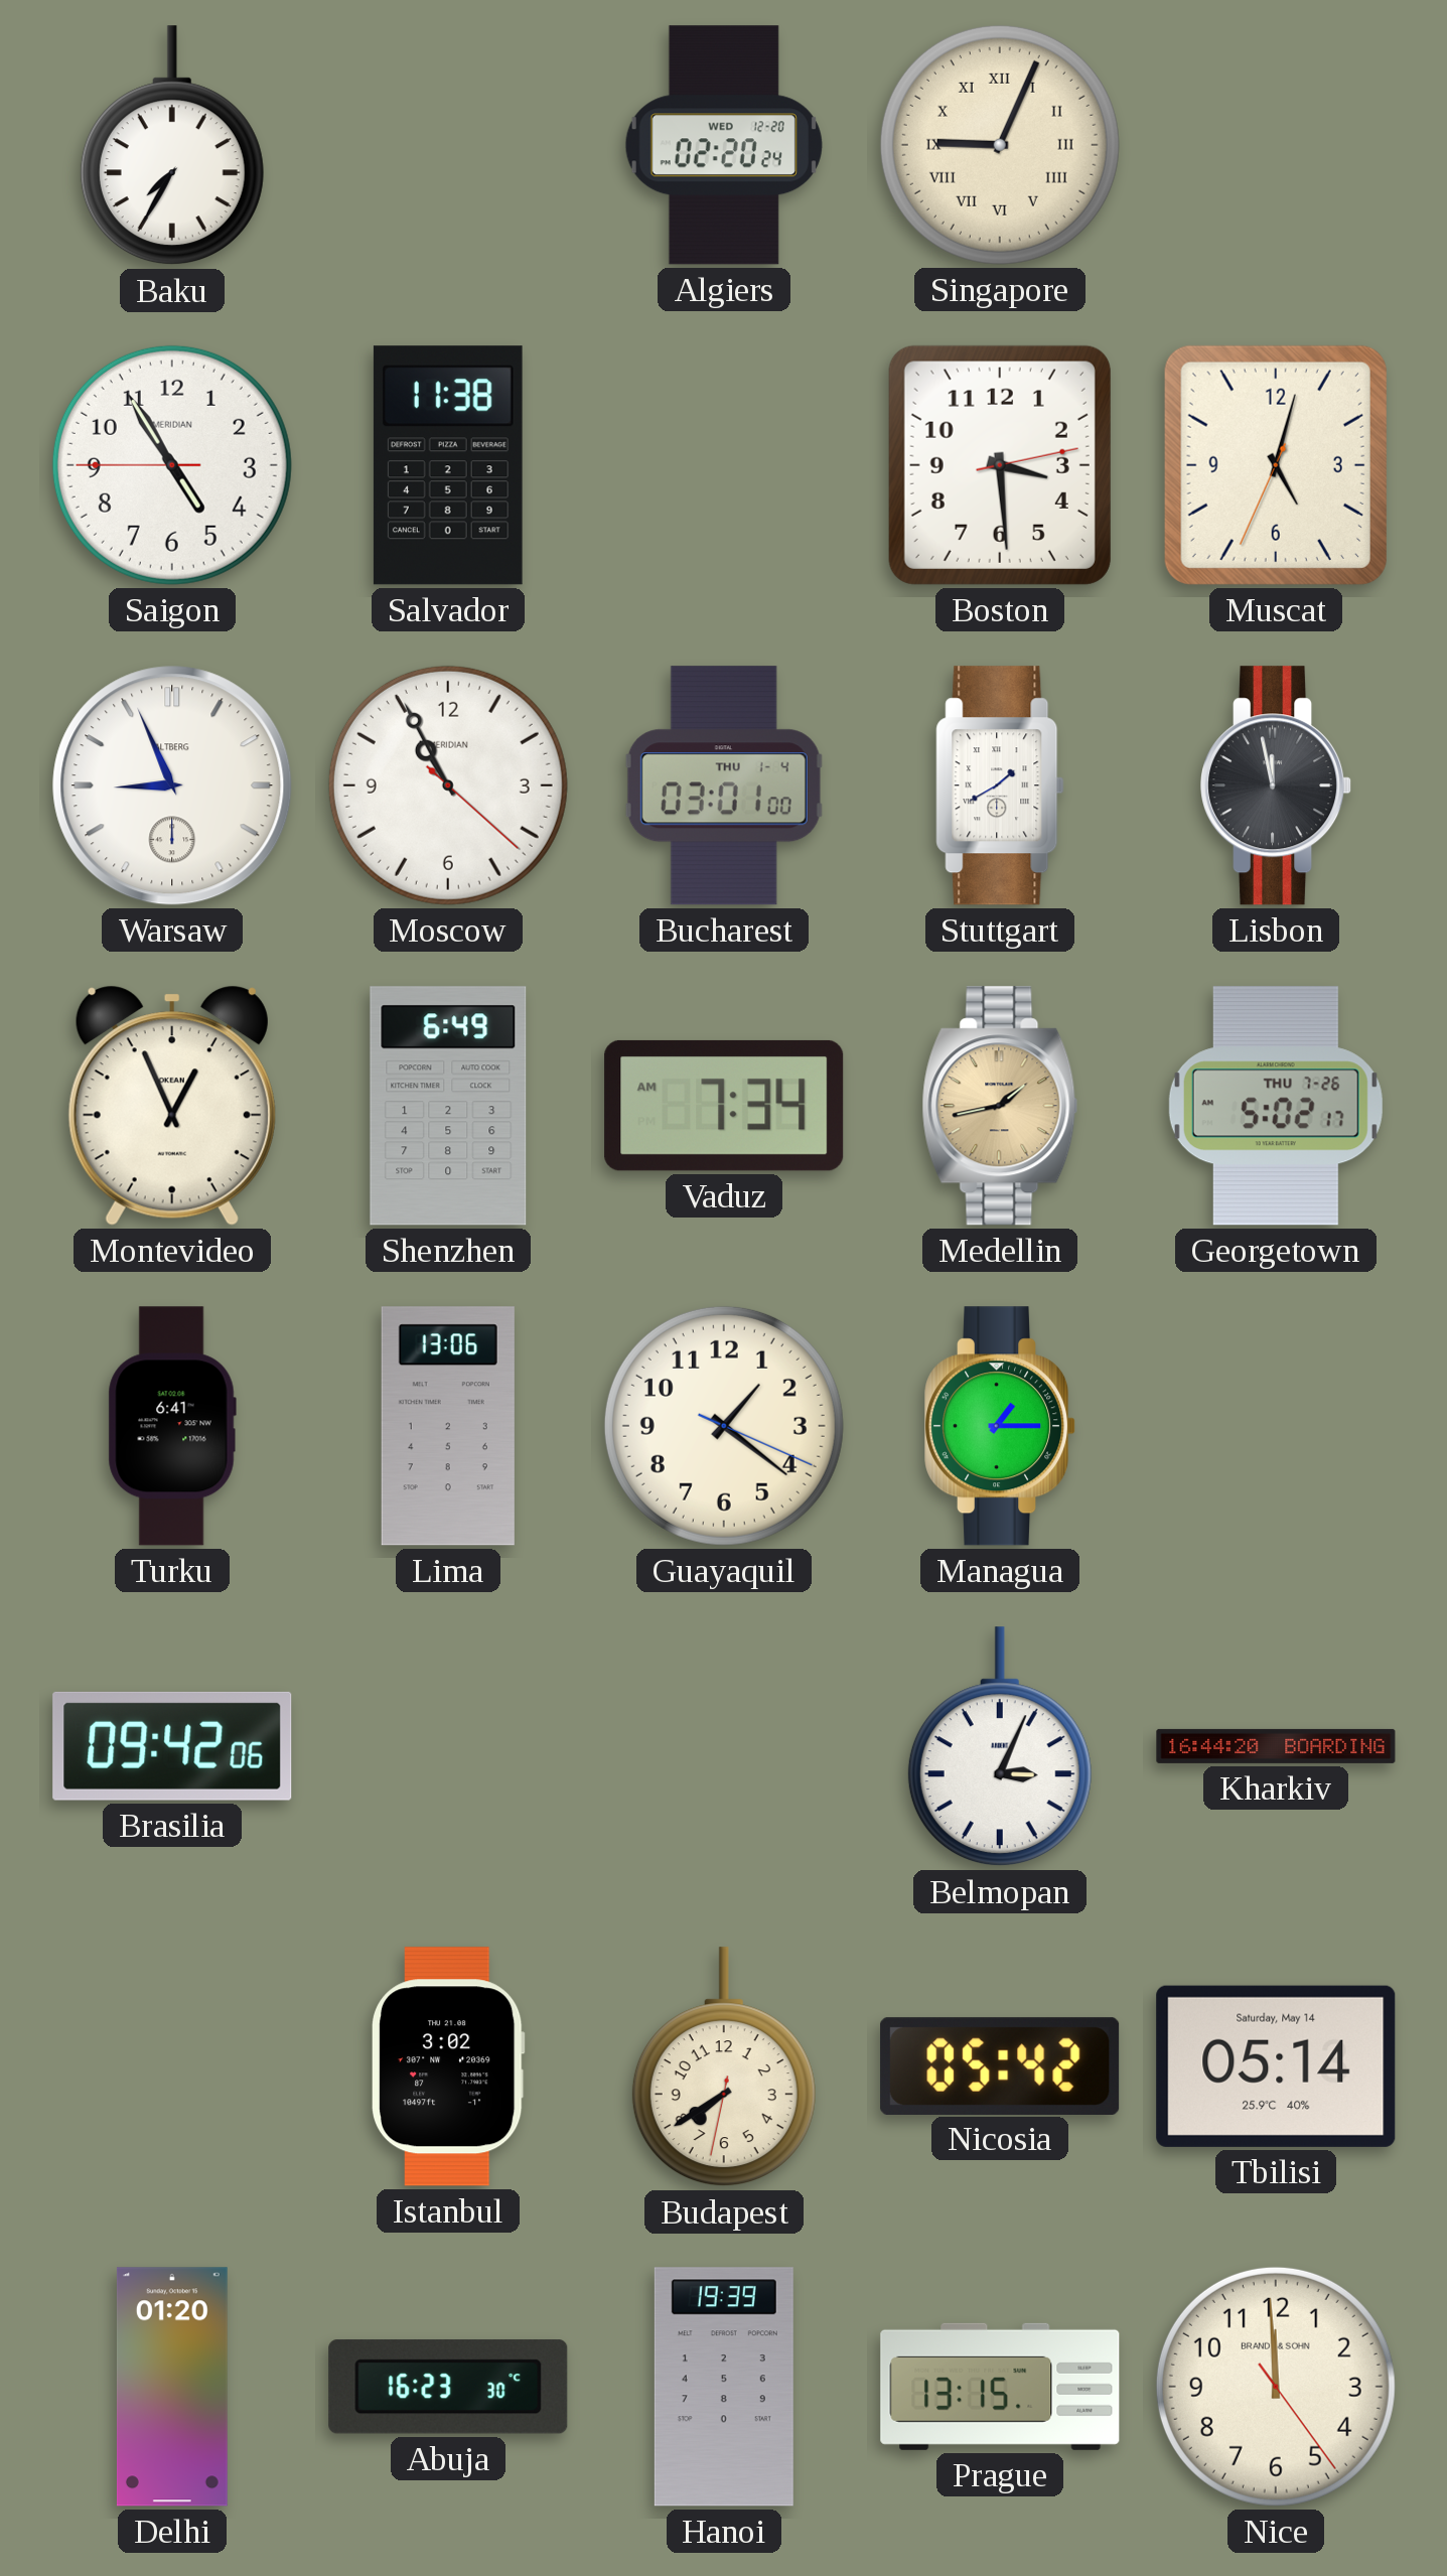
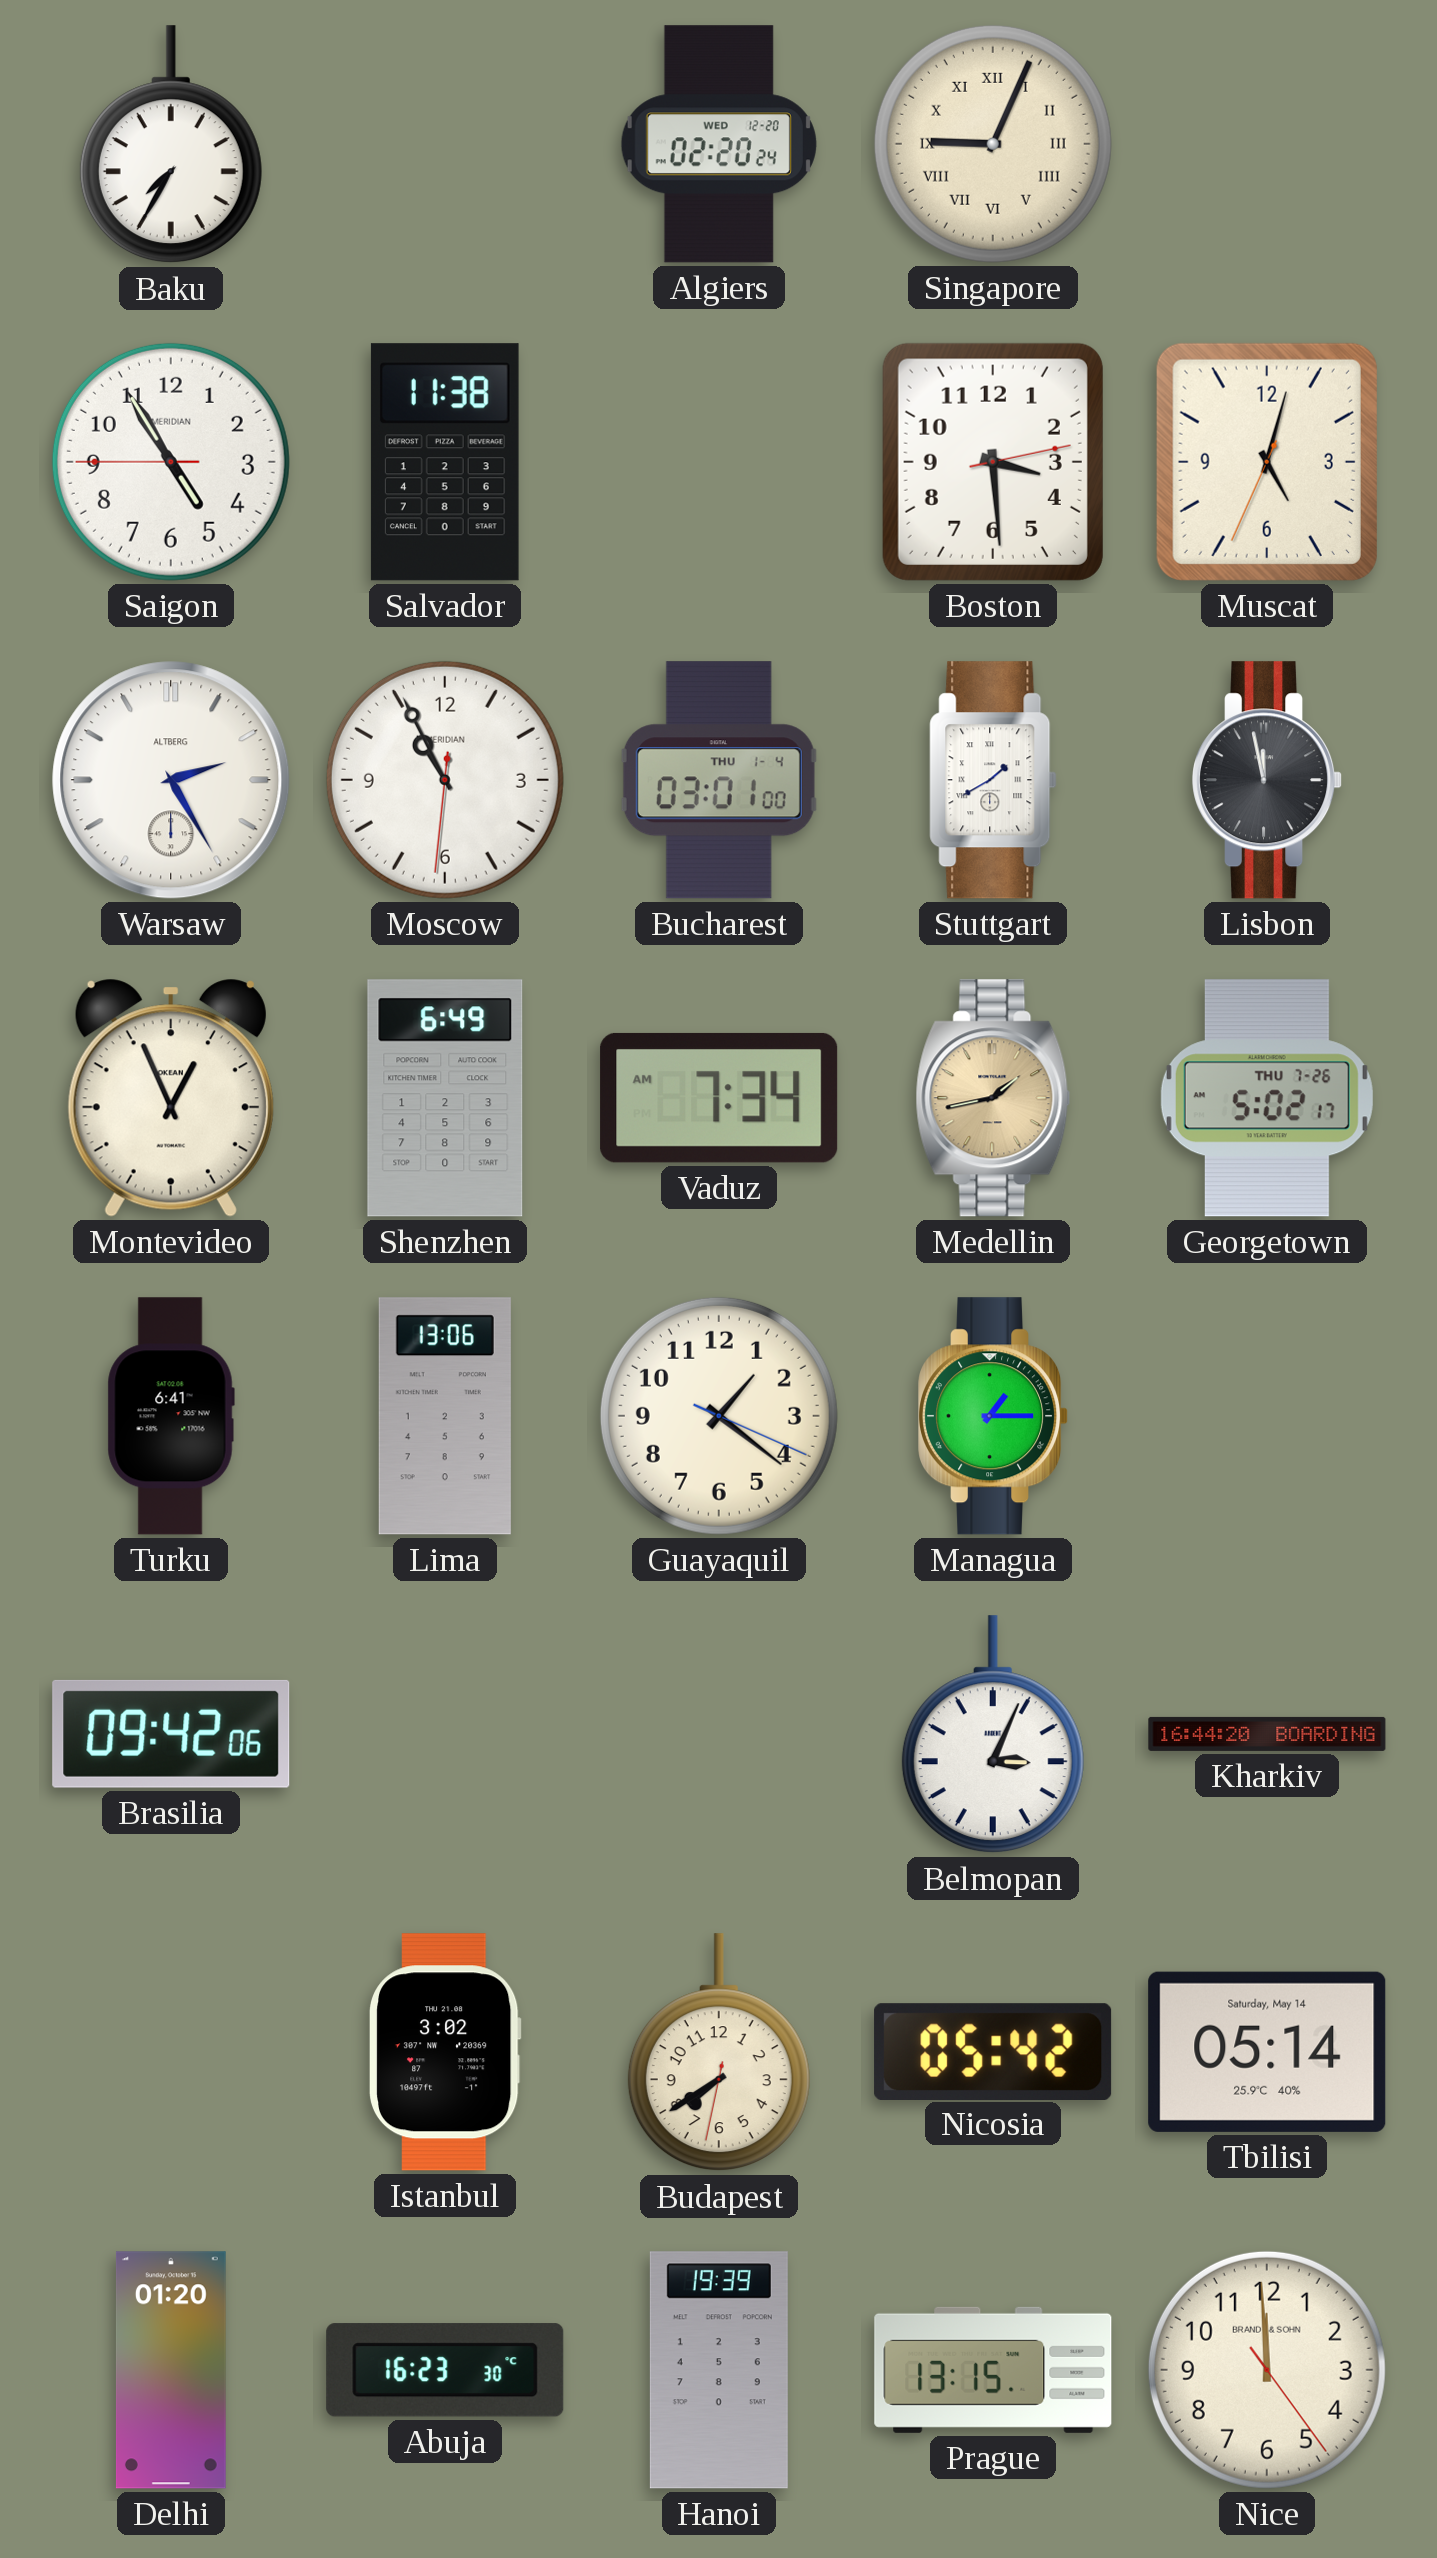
Warsaw: 8:56 -> 2:25
Moscow: 10:55:22 -> 10:55:31
